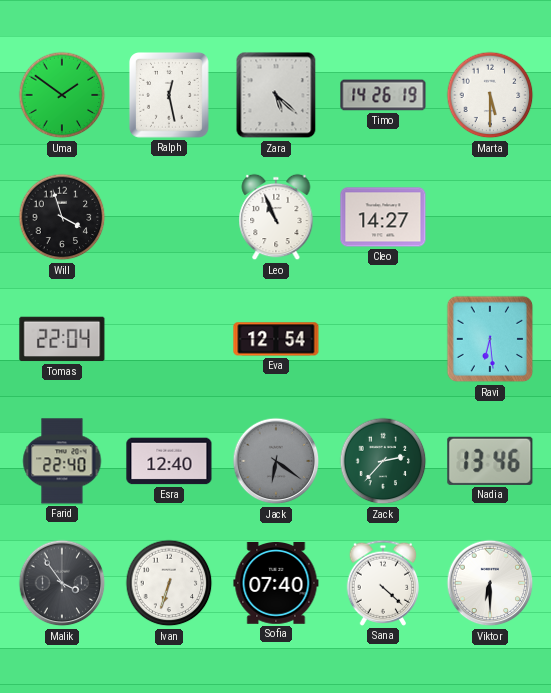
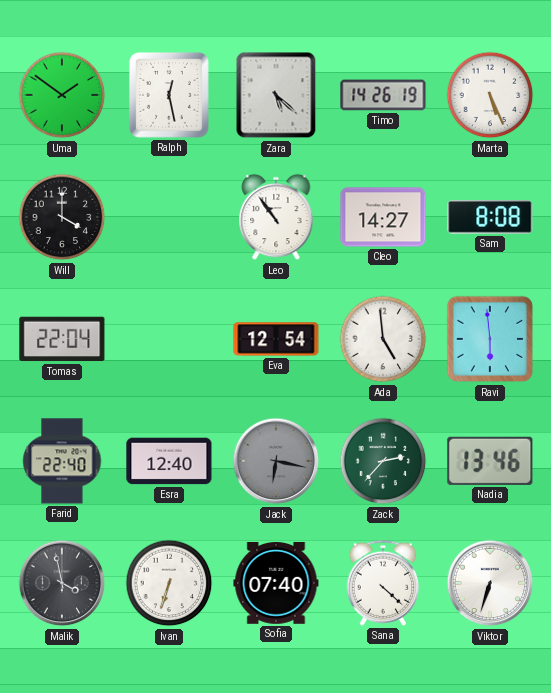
Marta: 5:30 -> 5:26
Will: 3:57 -> 4:00
Leo: 10:56 -> 10:54
Sam: none -> 8:08
Ada: none -> 4:59
Ravi: 6:29 -> 5:59
Jack: 6:21 -> 6:17
Malik: 3:54 -> 3:58
Viktor: 6:30 -> 6:33
